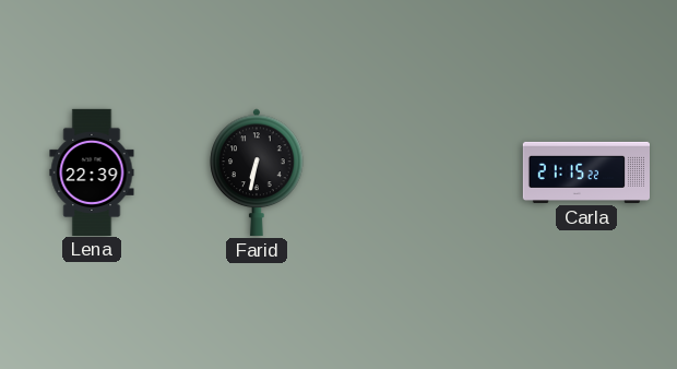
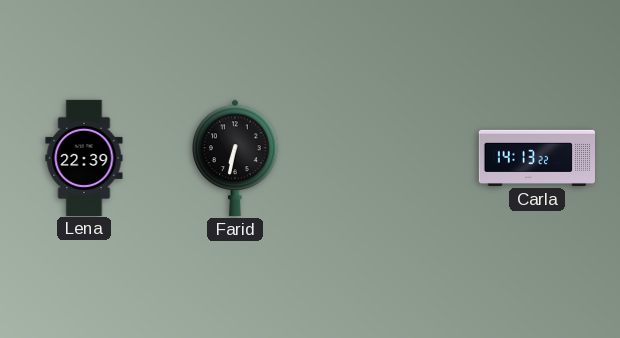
Carla: 21:15 -> 14:13
